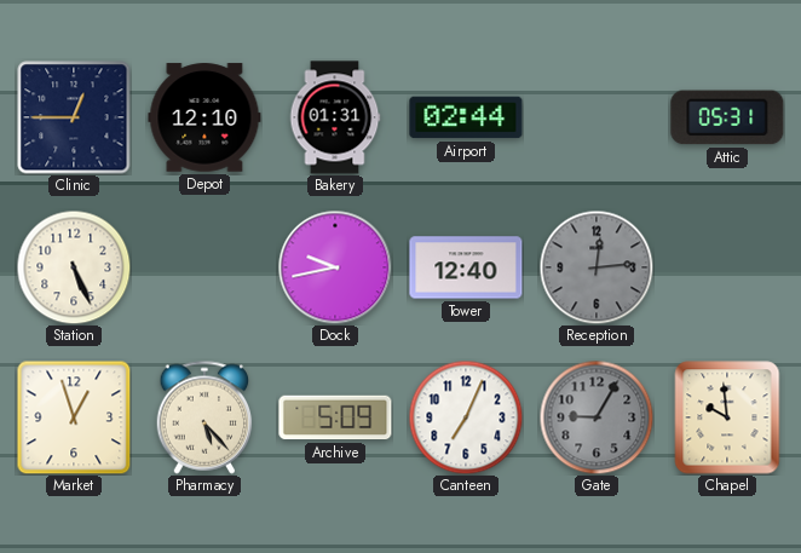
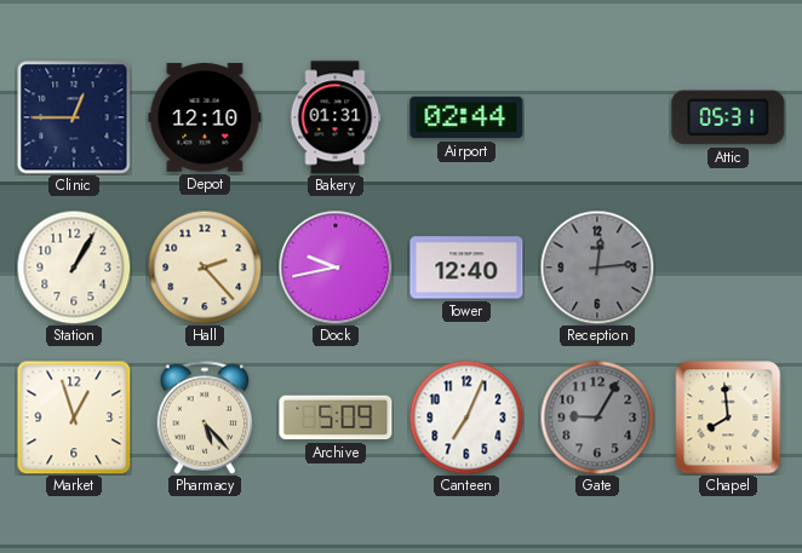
Station: 5:26 -> 1:05
Hall: none -> 2:23
Chapel: 9:59 -> 7:59
